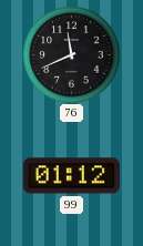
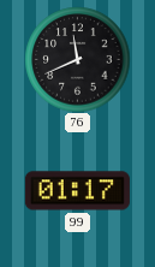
99: 01:12 -> 01:17
